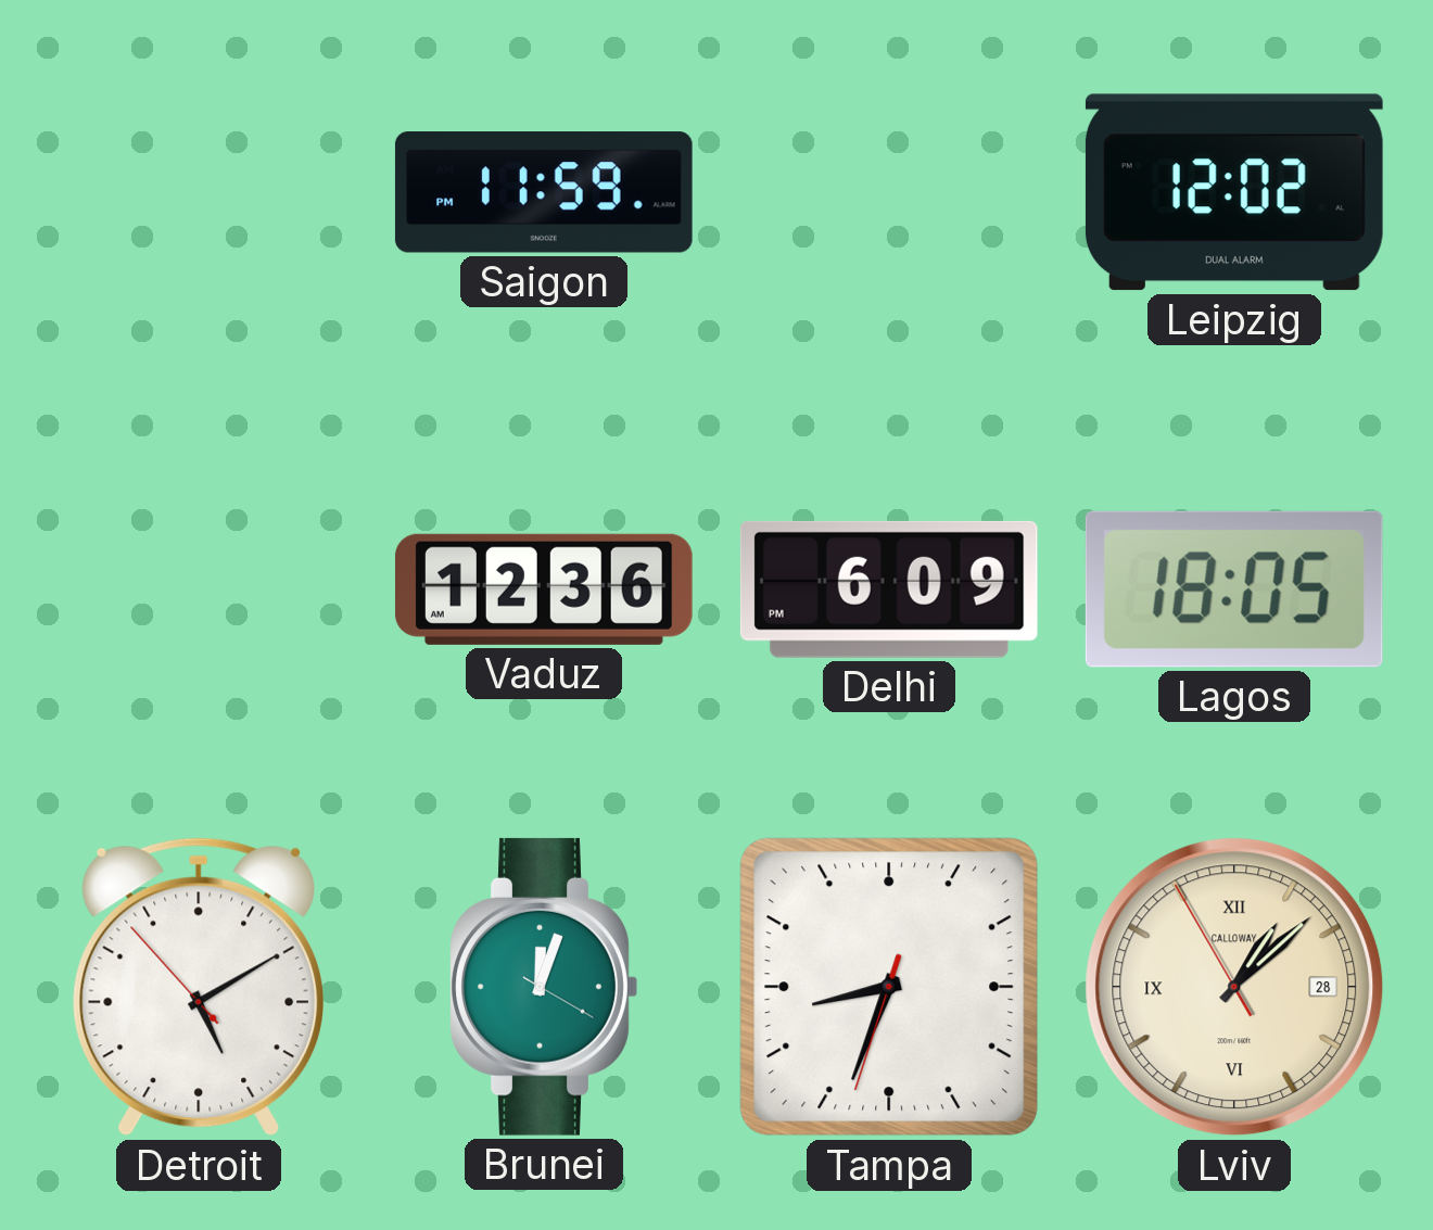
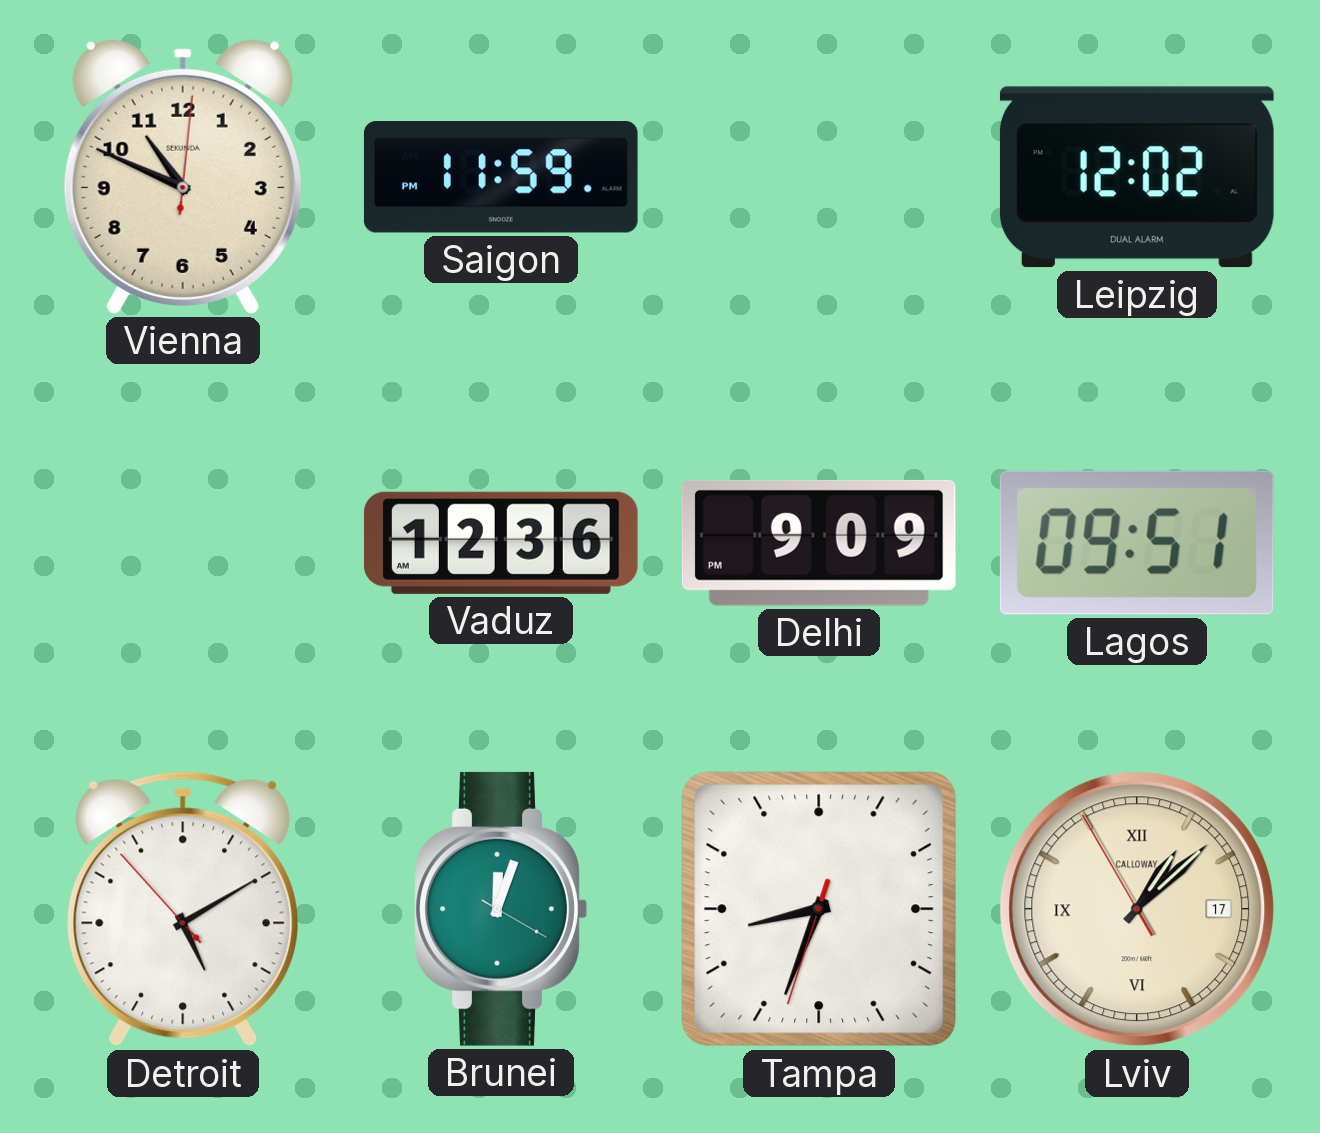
Vienna: none -> 10:49
Delhi: 6:09 -> 9:09
Lagos: 18:05 -> 09:51
Lviv date: 28 -> 17
